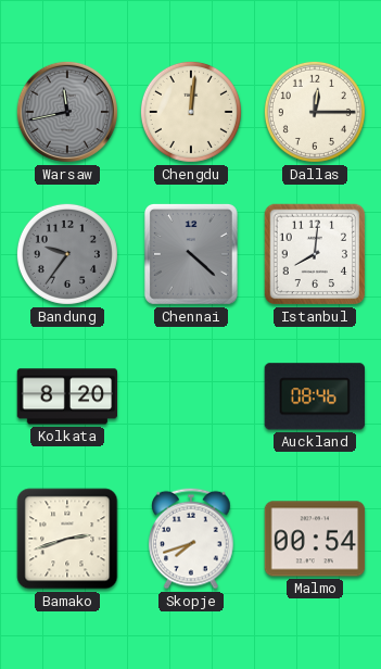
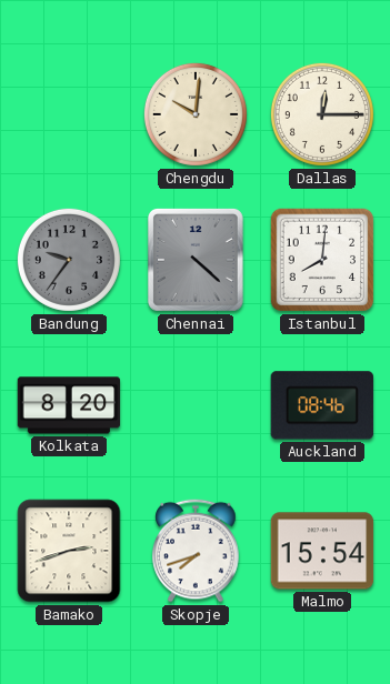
Warsaw: 11:43 -> none
Chengdu: 12:01 -> 10:01
Malmo: 00:54 -> 15:54
